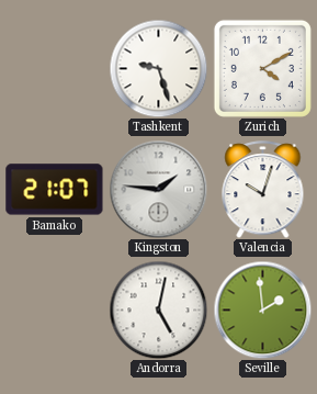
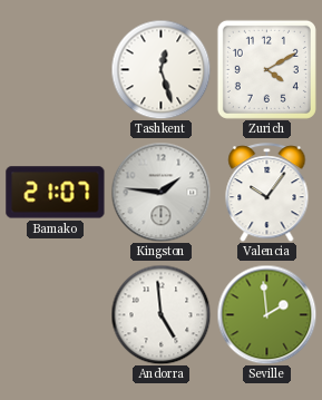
Tashkent: 9:27 -> 12:27
Valencia: 10:03 -> 10:06
Andorra: 5:02 -> 4:59
